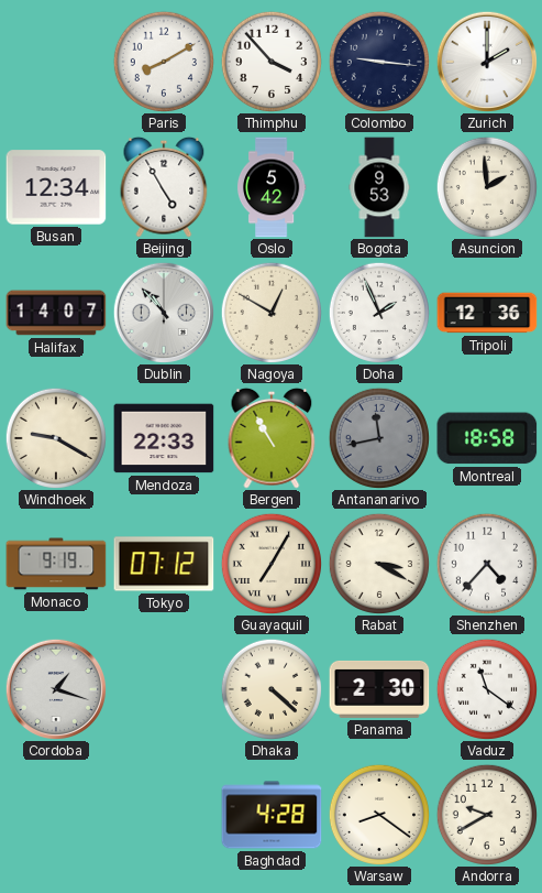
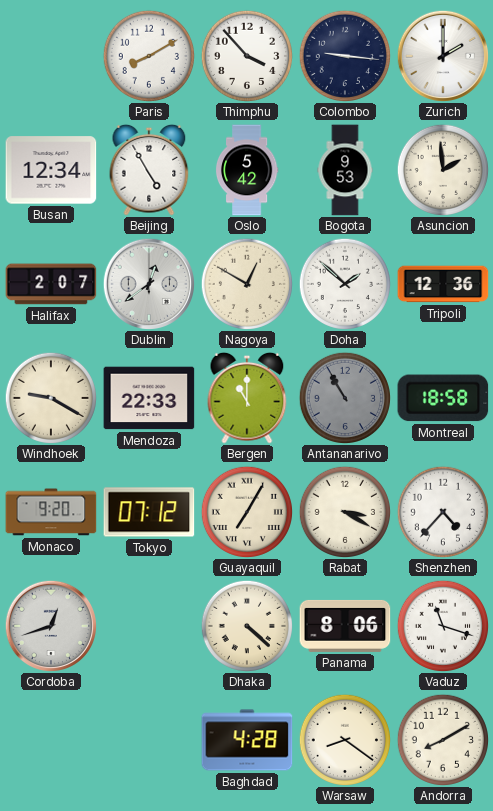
Halifax: 14:07 -> 2:07
Dublin: 10:53 -> 12:39
Doha: 1:56 -> 1:52
Bergen: 10:55 -> 11:00
Antananarivo: 11:43 -> 10:55
Monaco: 9:19 -> 9:20
Cordoba: 1:18 -> 12:42
Panama: 2:30 -> 8:06
Vaduz: 11:21 -> 11:18
Andorra: 9:40 -> 8:10
